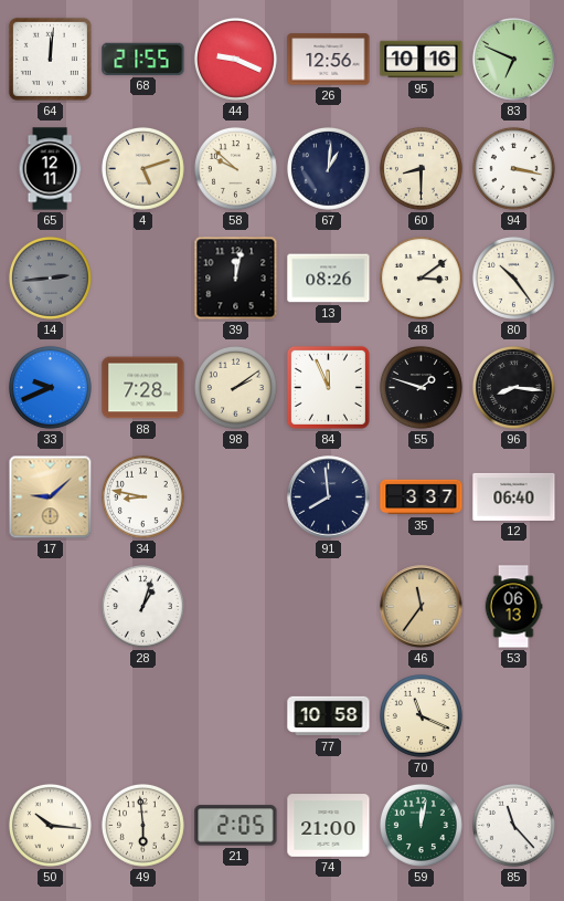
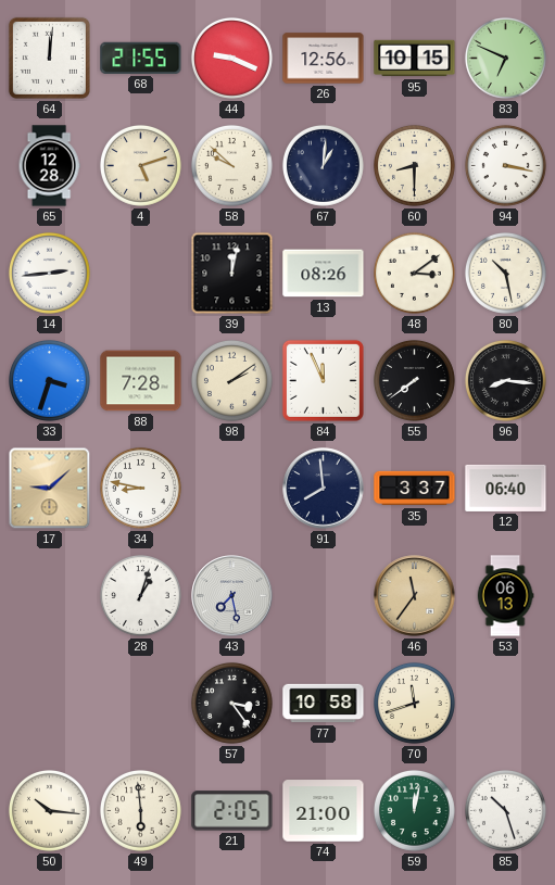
95: 10:16 -> 10:15
65: 12:11 -> 12:28
14 dial: grey -> white
80: 10:24 -> 10:28
33: 9:41 -> 3:33
55: 1:48 -> 7:39
43: none -> 7:28
57: none -> 3:24
70: 11:19 -> 11:42
85: 11:23 -> 10:27
